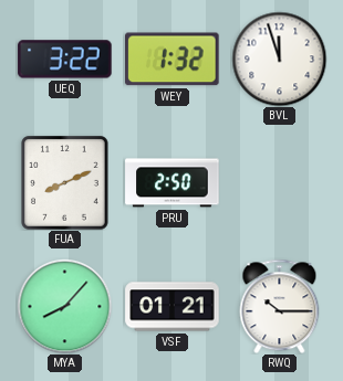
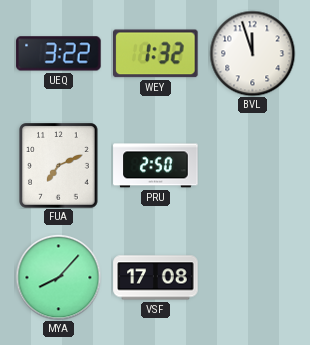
FUA: 8:11 -> 7:11
VSF: 01:21 -> 17:08
RWQ: 10:15 -> none
